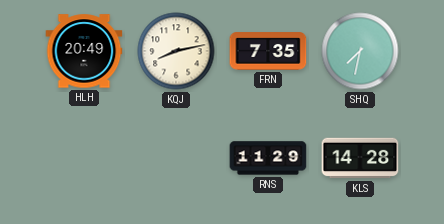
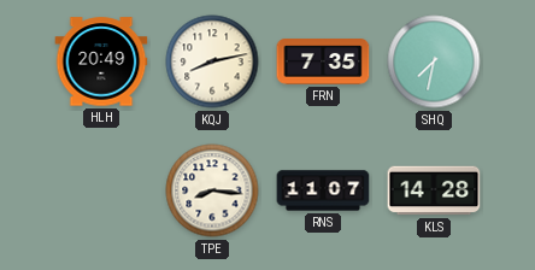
TPE: none -> 8:16
RNS: 11:29 -> 11:07
